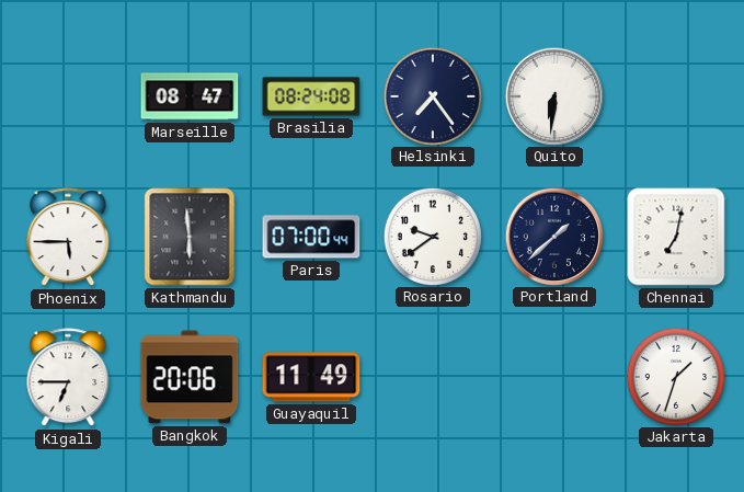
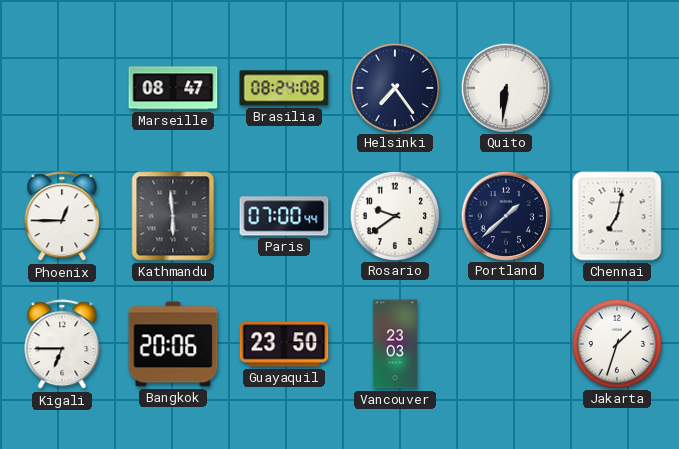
Phoenix: 5:45 -> 12:45
Guayaquil: 11:49 -> 23:50
Vancouver: none -> 23:03
